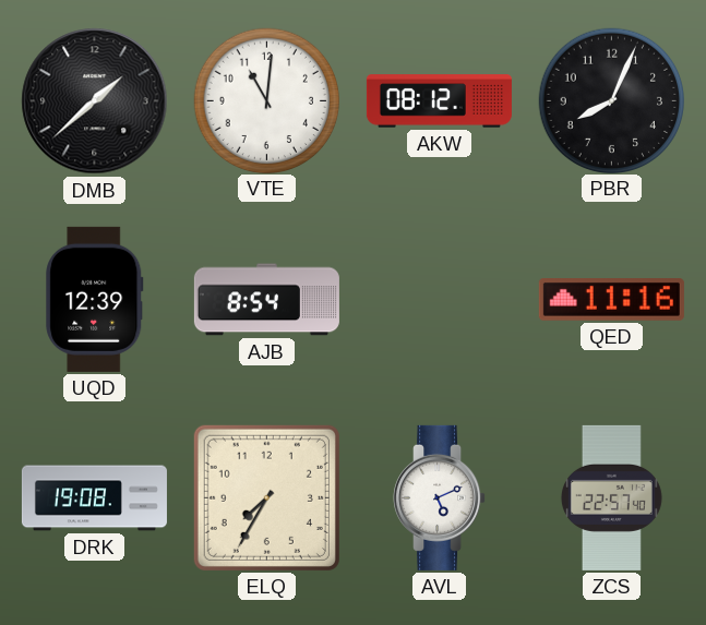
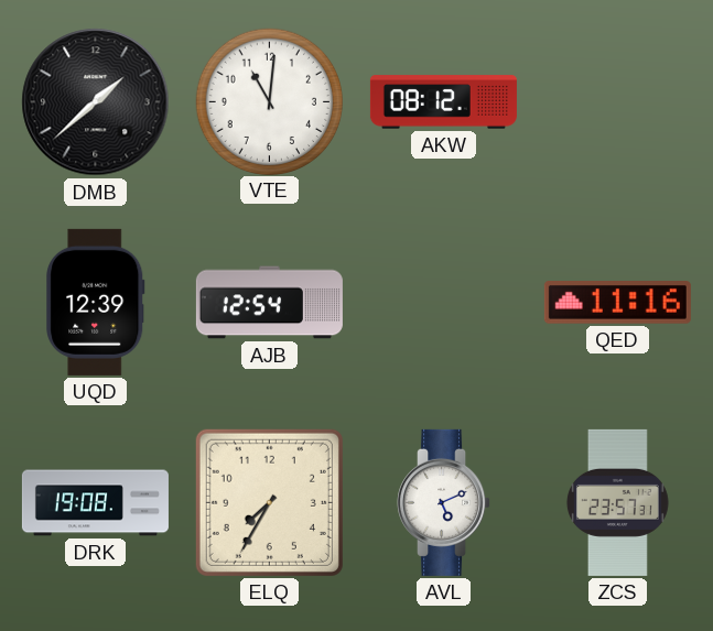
PBR: 8:04 -> none
AJB: 8:54 -> 12:54
ZCS: 22:57 -> 23:57
